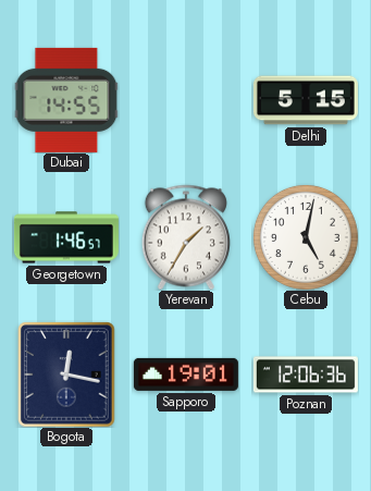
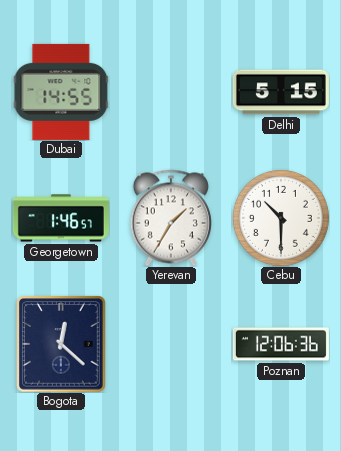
Cebu: 5:02 -> 10:30
Bogota: 12:17 -> 12:22
Sapporo: 19:01 -> none
